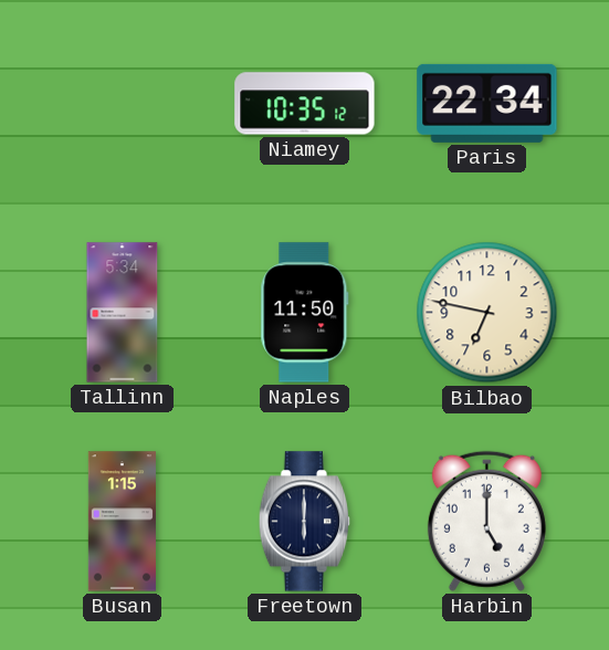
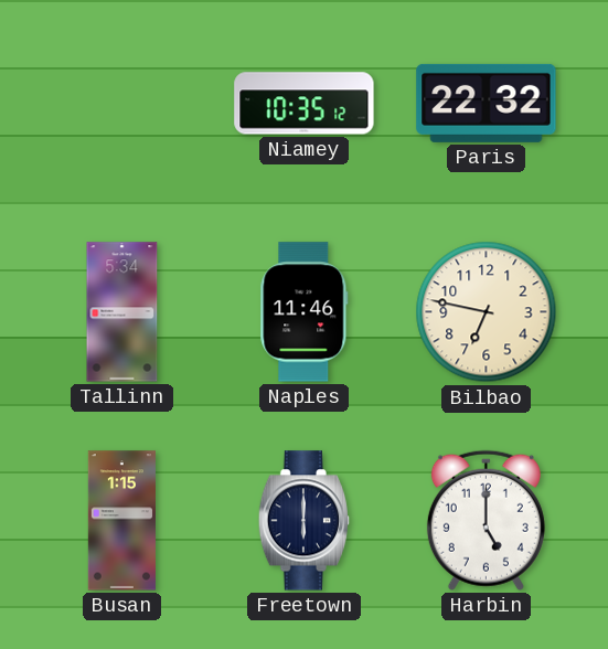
Paris: 22:34 -> 22:32
Naples: 11:50 -> 11:46
